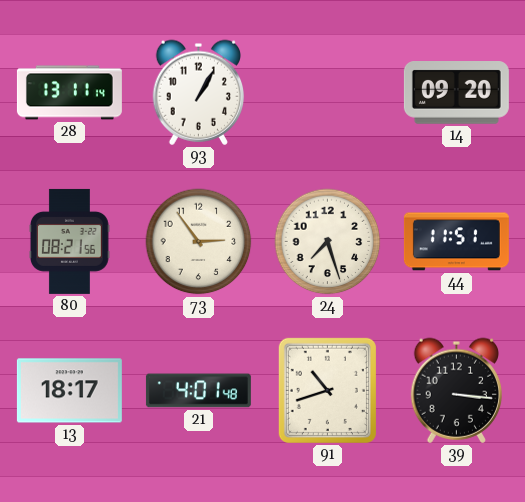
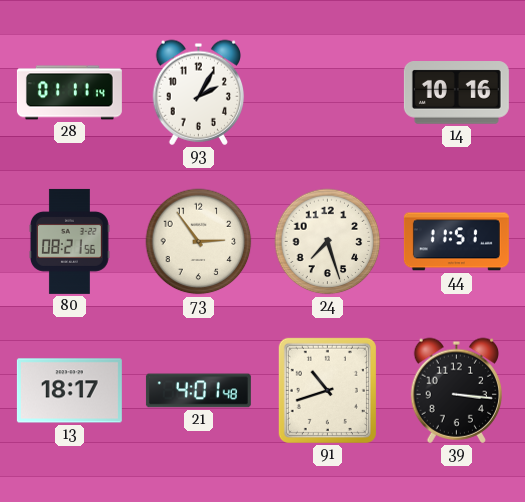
28: 13:11 -> 01:11
93: 1:05 -> 2:05
14: 09:20 -> 10:16
